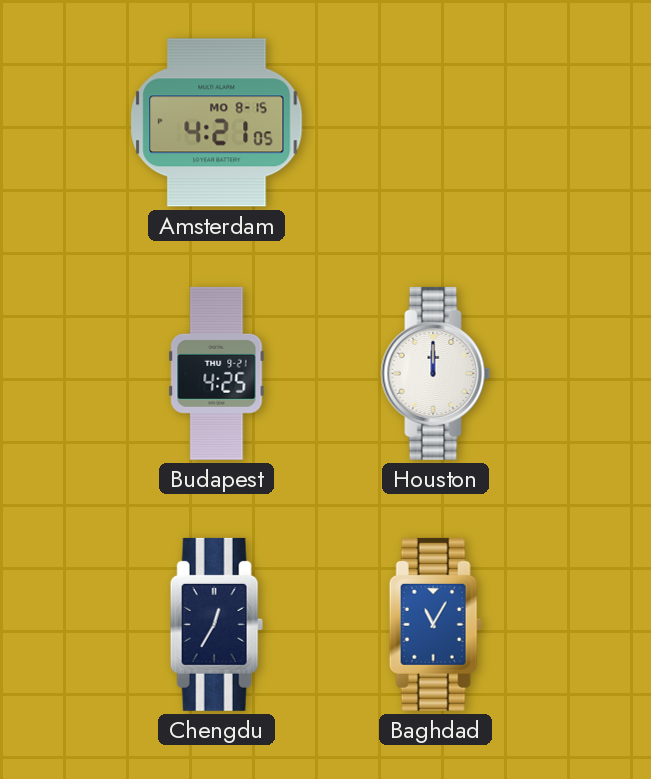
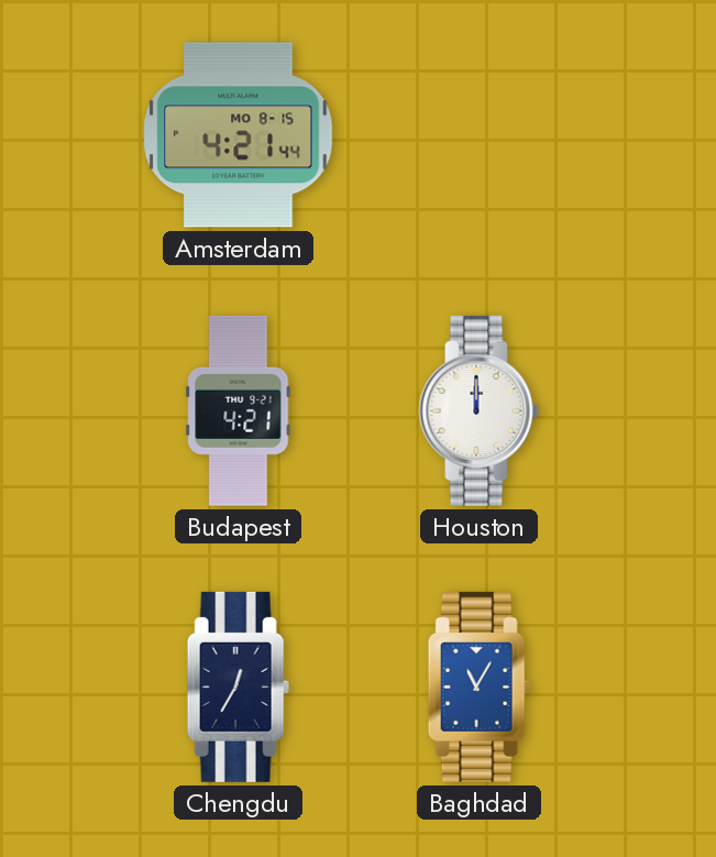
Amsterdam: 4:21:05 -> 4:21:44
Budapest: 4:25 -> 4:21
